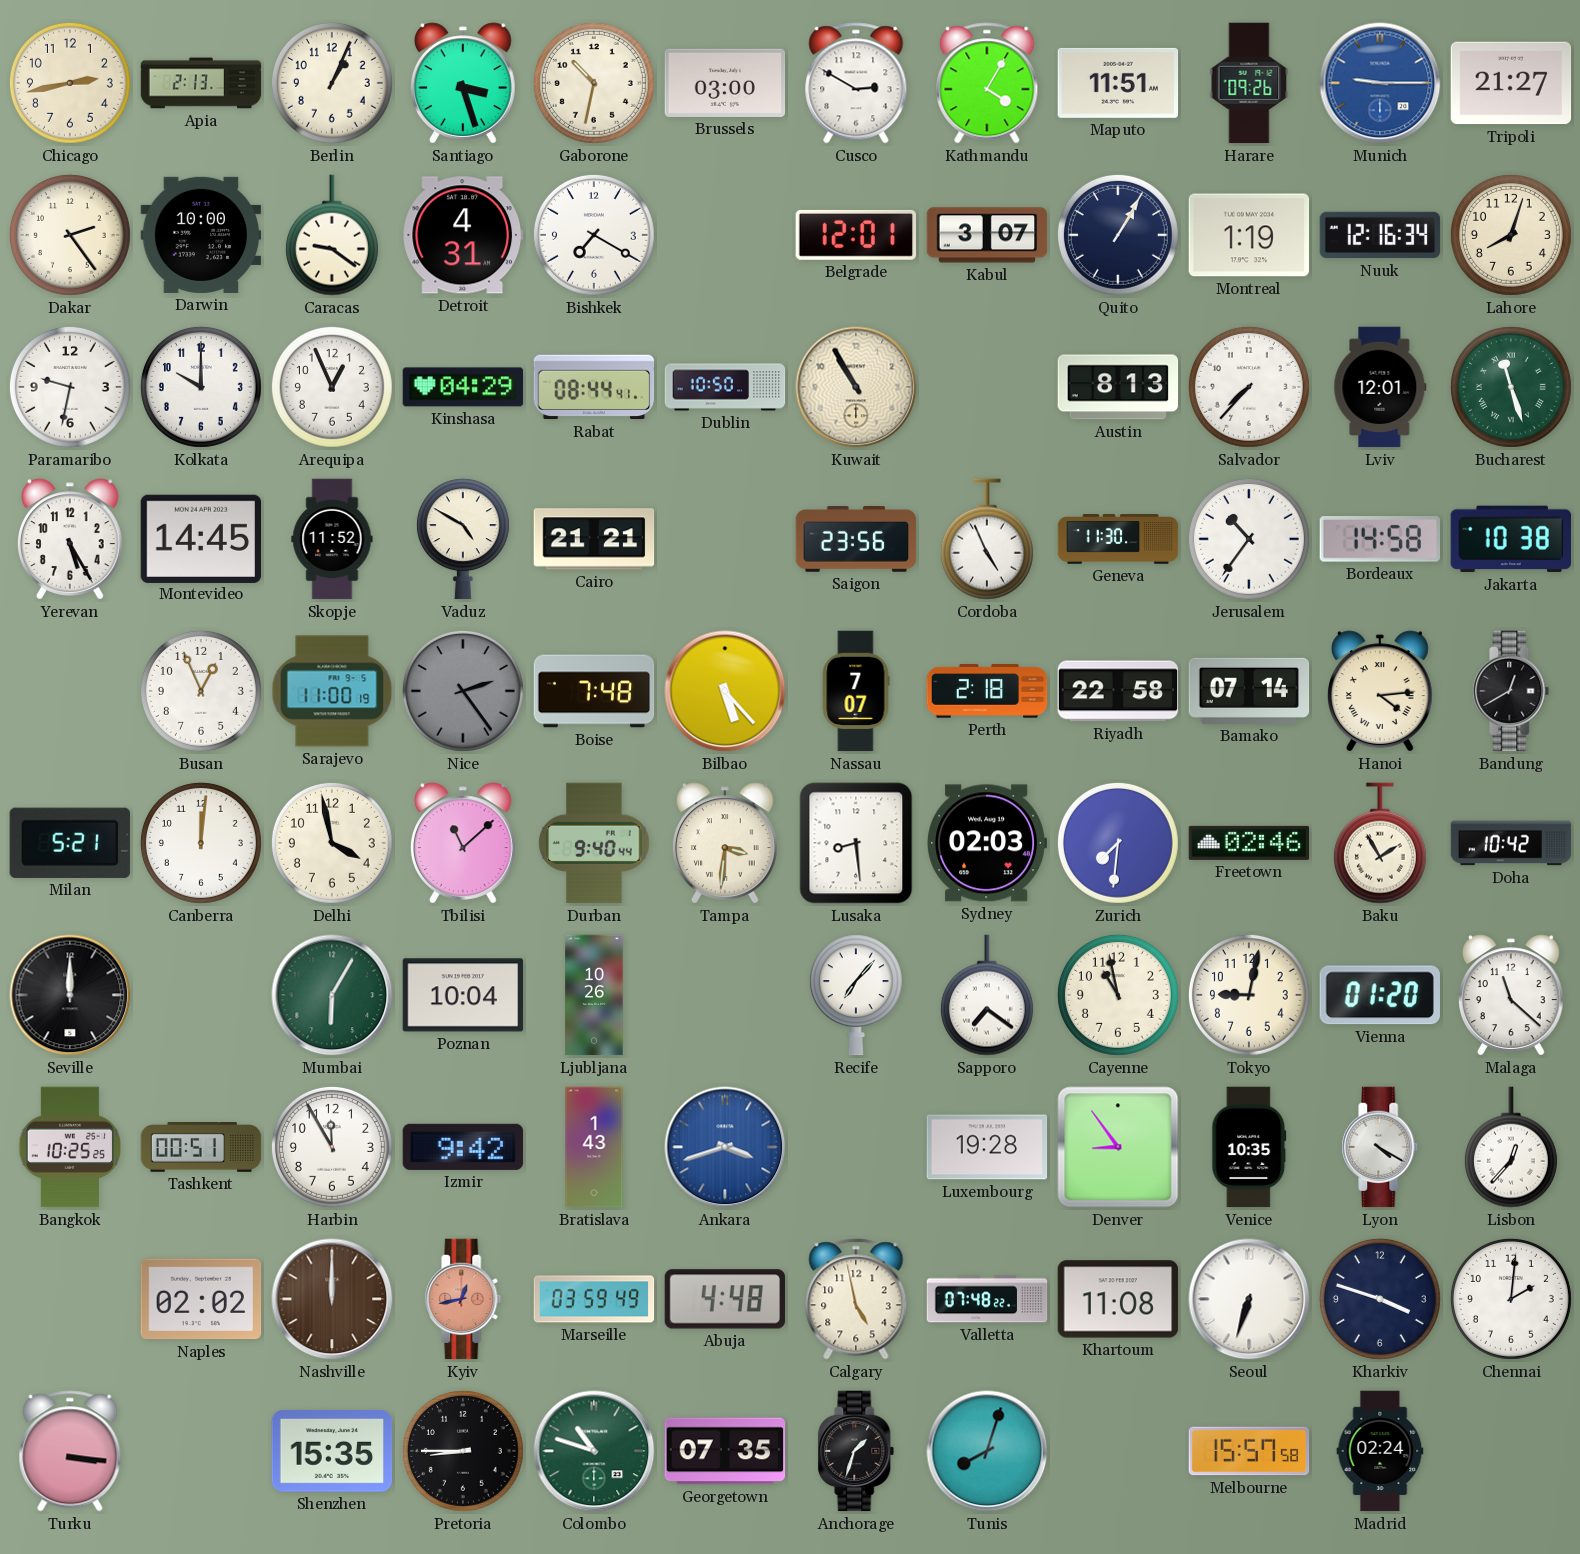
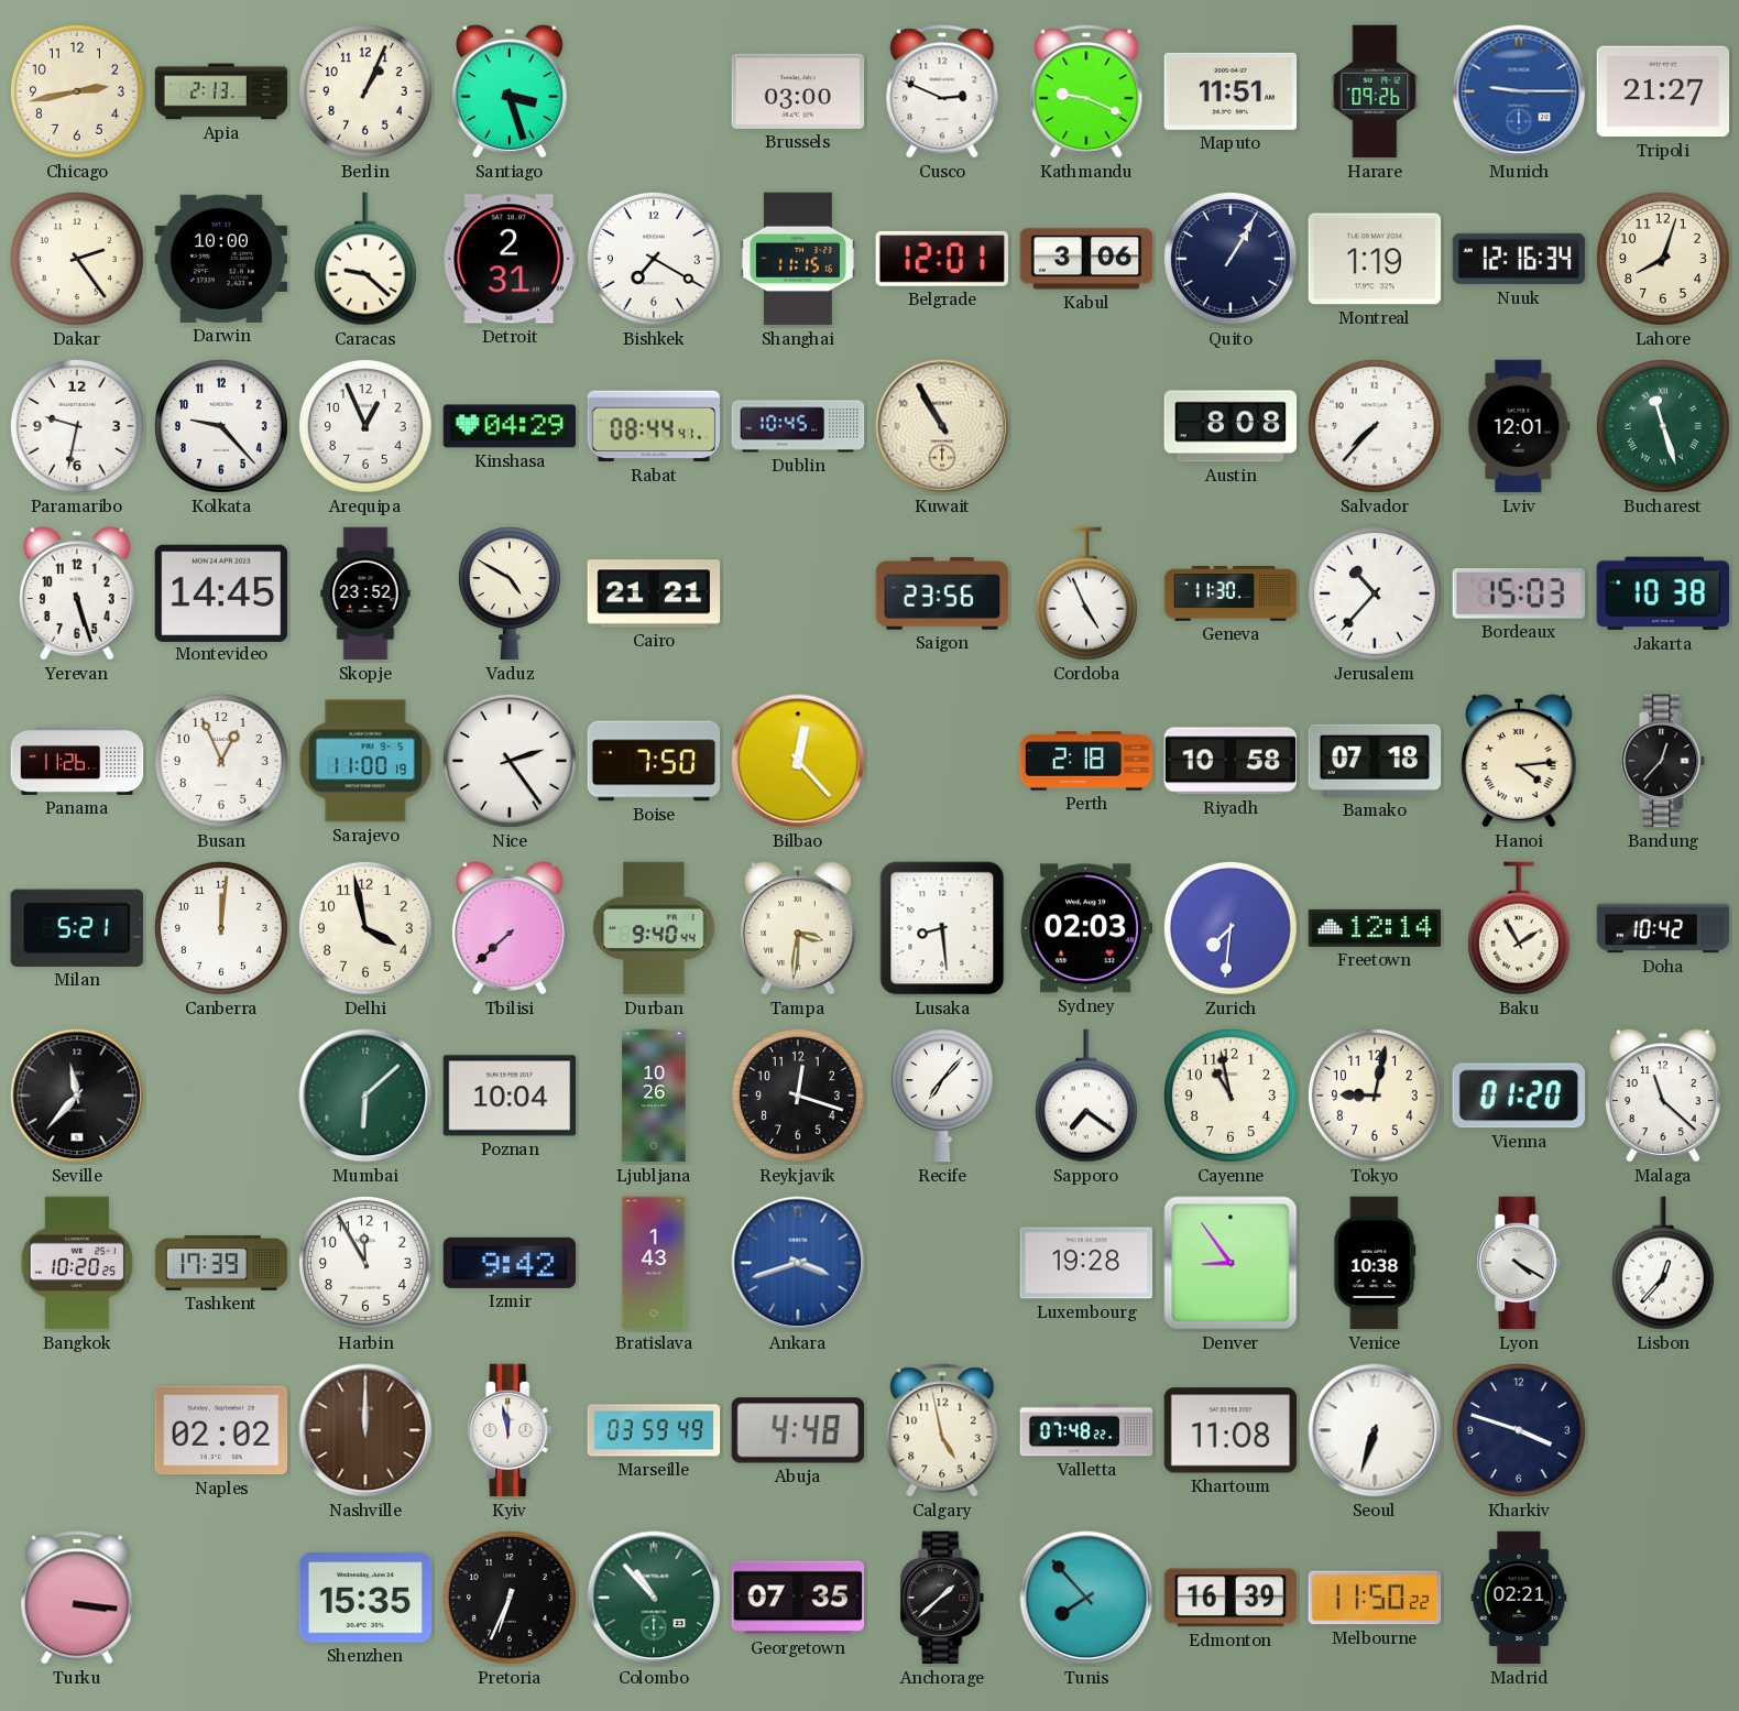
Gaborone: 10:32 -> none
Cusco: 2:50 -> 2:49
Kathmandu: 4:05 -> 9:19
Caracas: 9:21 -> 9:22
Detroit: 4:31 -> 2:31
Shanghai: none -> 11:15
Kabul: 3:07 -> 3:06
Kolkata: 10:00 -> 9:23
Dublin: 10:50 -> 10:45
Austin: 8:13 -> 8:08
Yerevan: 5:25 -> 5:27
Skopje: 11:52 -> 23:52
Jerusalem: 10:36 -> 10:37
Bordeaux: 14:58 -> 15:03
Panama: none -> 11:26
Nice dial: grey -> white
Boise: 7:48 -> 7:50
Bilbao: 5:23 -> 12:23
Nassau: 7:07 -> none
Riyadh: 22:58 -> 10:58
Bamako: 07:14 -> 07:18
Bandung: 12:40 -> 12:37
Tbilisi: 11:08 -> 7:38
Freetown: 02:46 -> 12:14
Seville: 12:00 -> 11:37
Mumbai: 6:05 -> 6:08
Reykjavik: none -> 12:18
Bangkok: 10:25 -> 10:20
Tashkent: 00:51 -> 17:39
Venice: 10:35 -> 10:38
Kyiv: 12:43 -> 11:58
Kyiv dial: salmon -> white
Chennai: 2:01 -> none
Pretoria: 8:45 -> 6:34
Colombo: 10:48 -> 10:53
Anchorage: 1:33 -> 1:38
Tunis: 8:03 -> 7:53
Edmonton: none -> 16:39
Melbourne: 15:57 -> 11:50
Madrid: 02:24 -> 02:21
